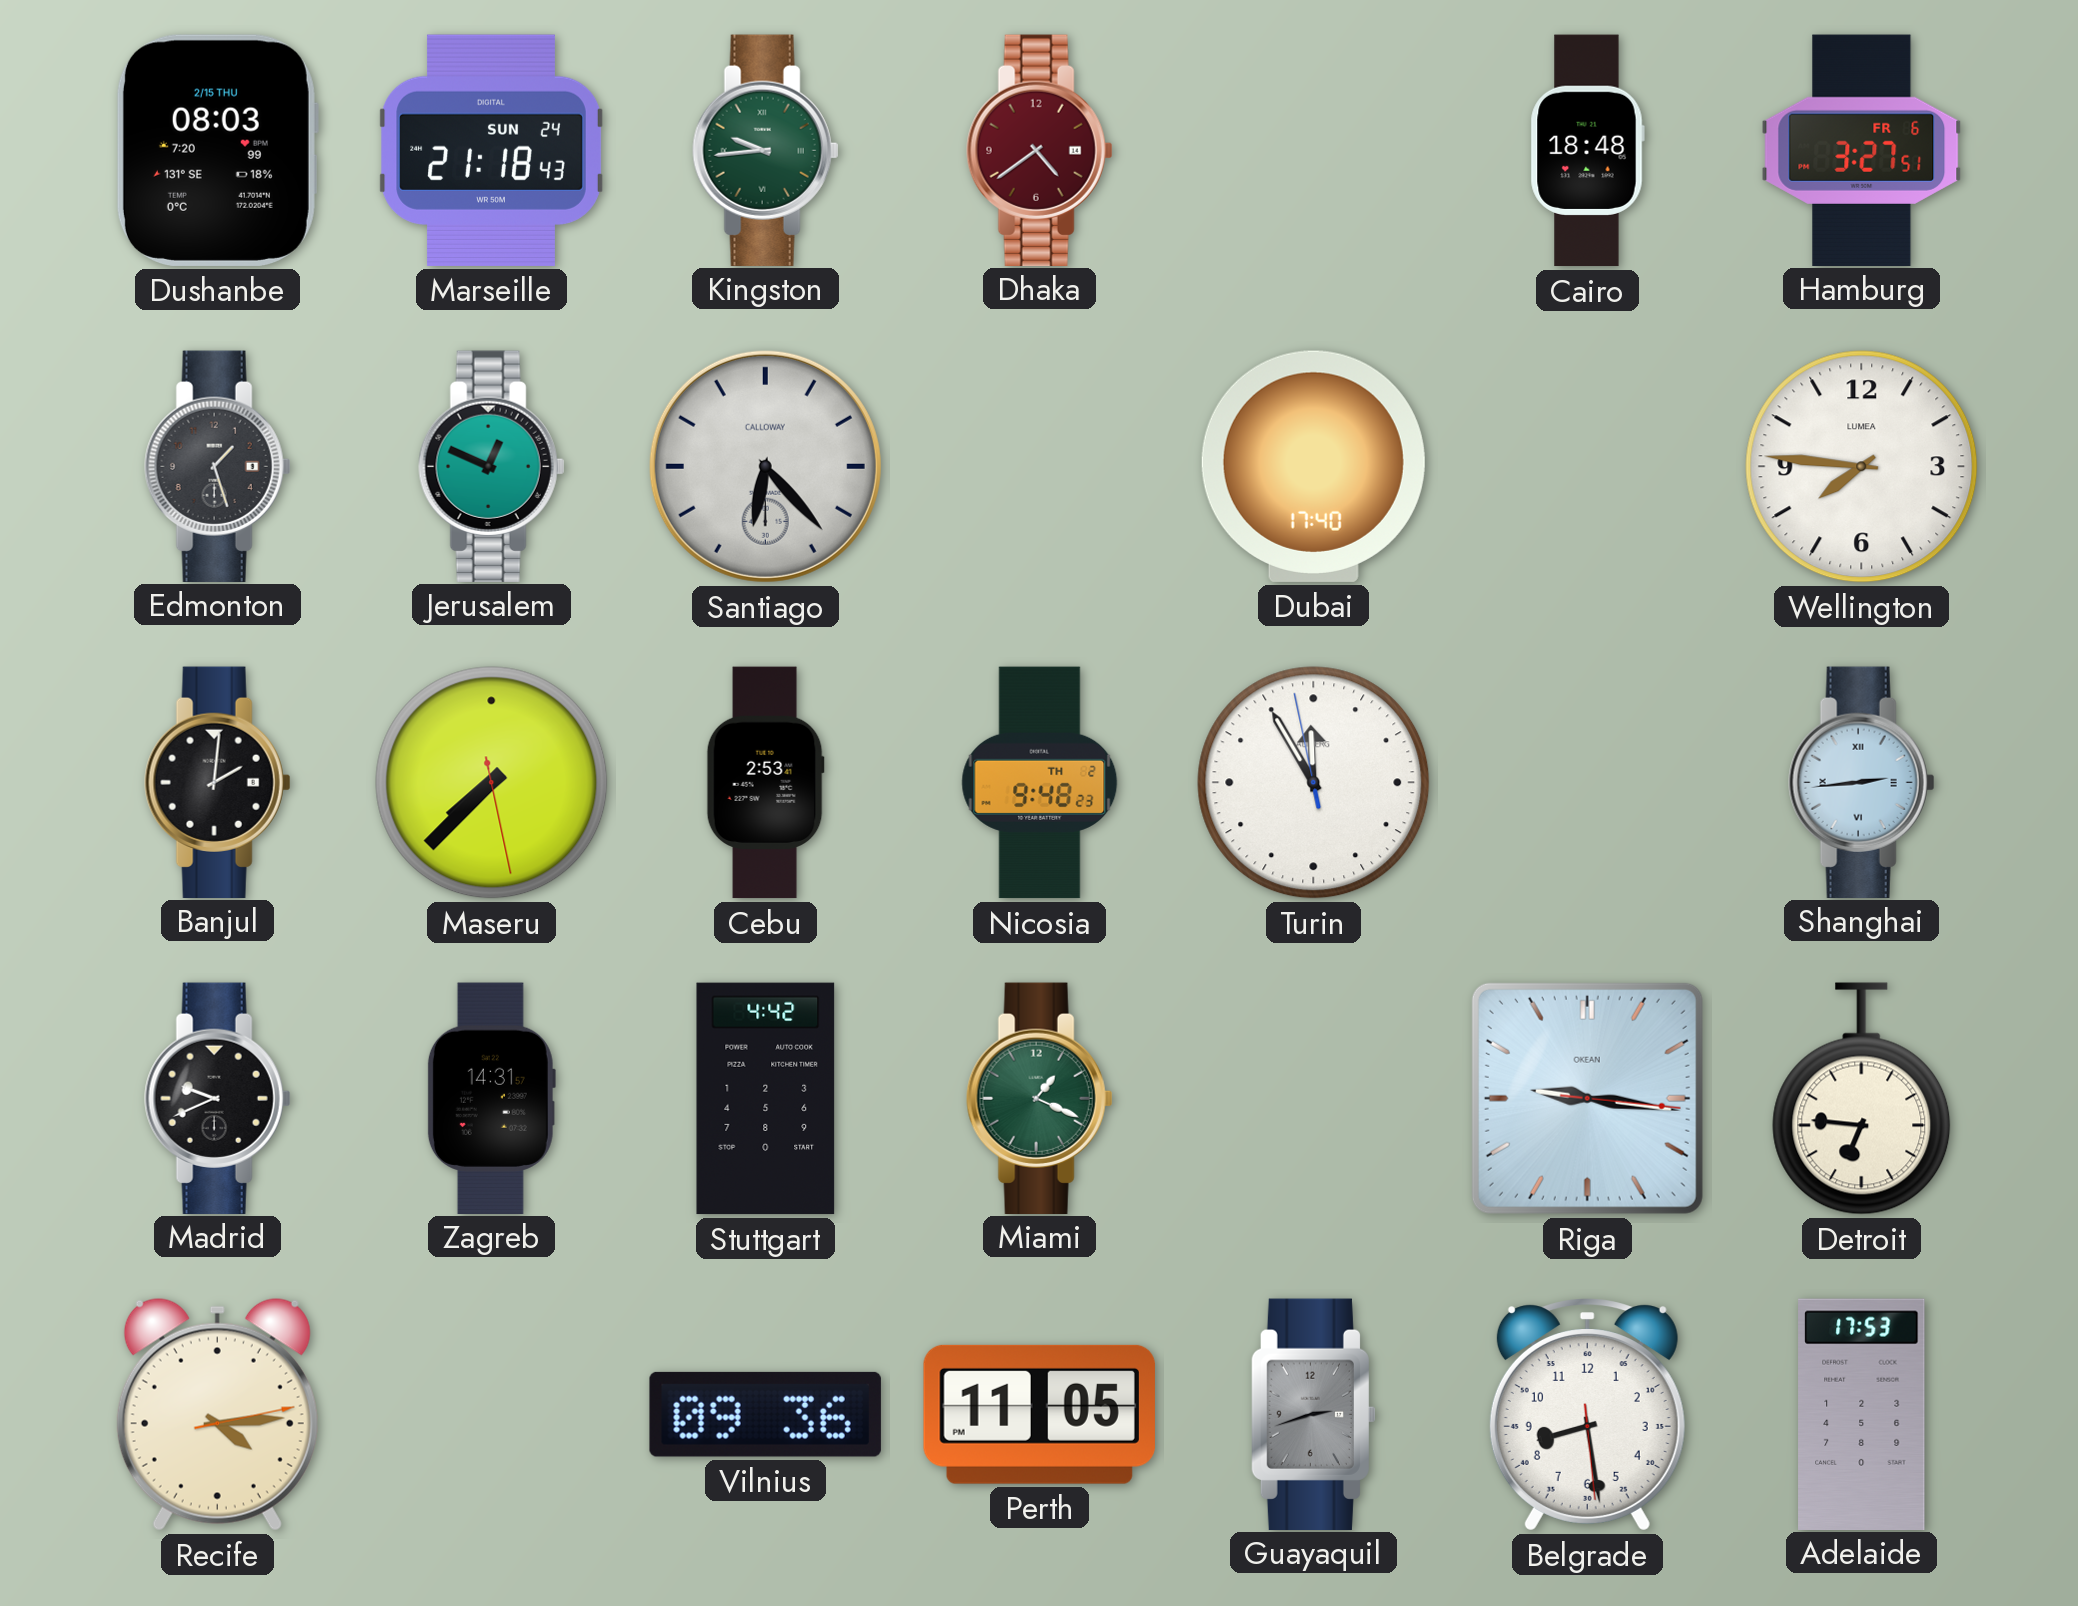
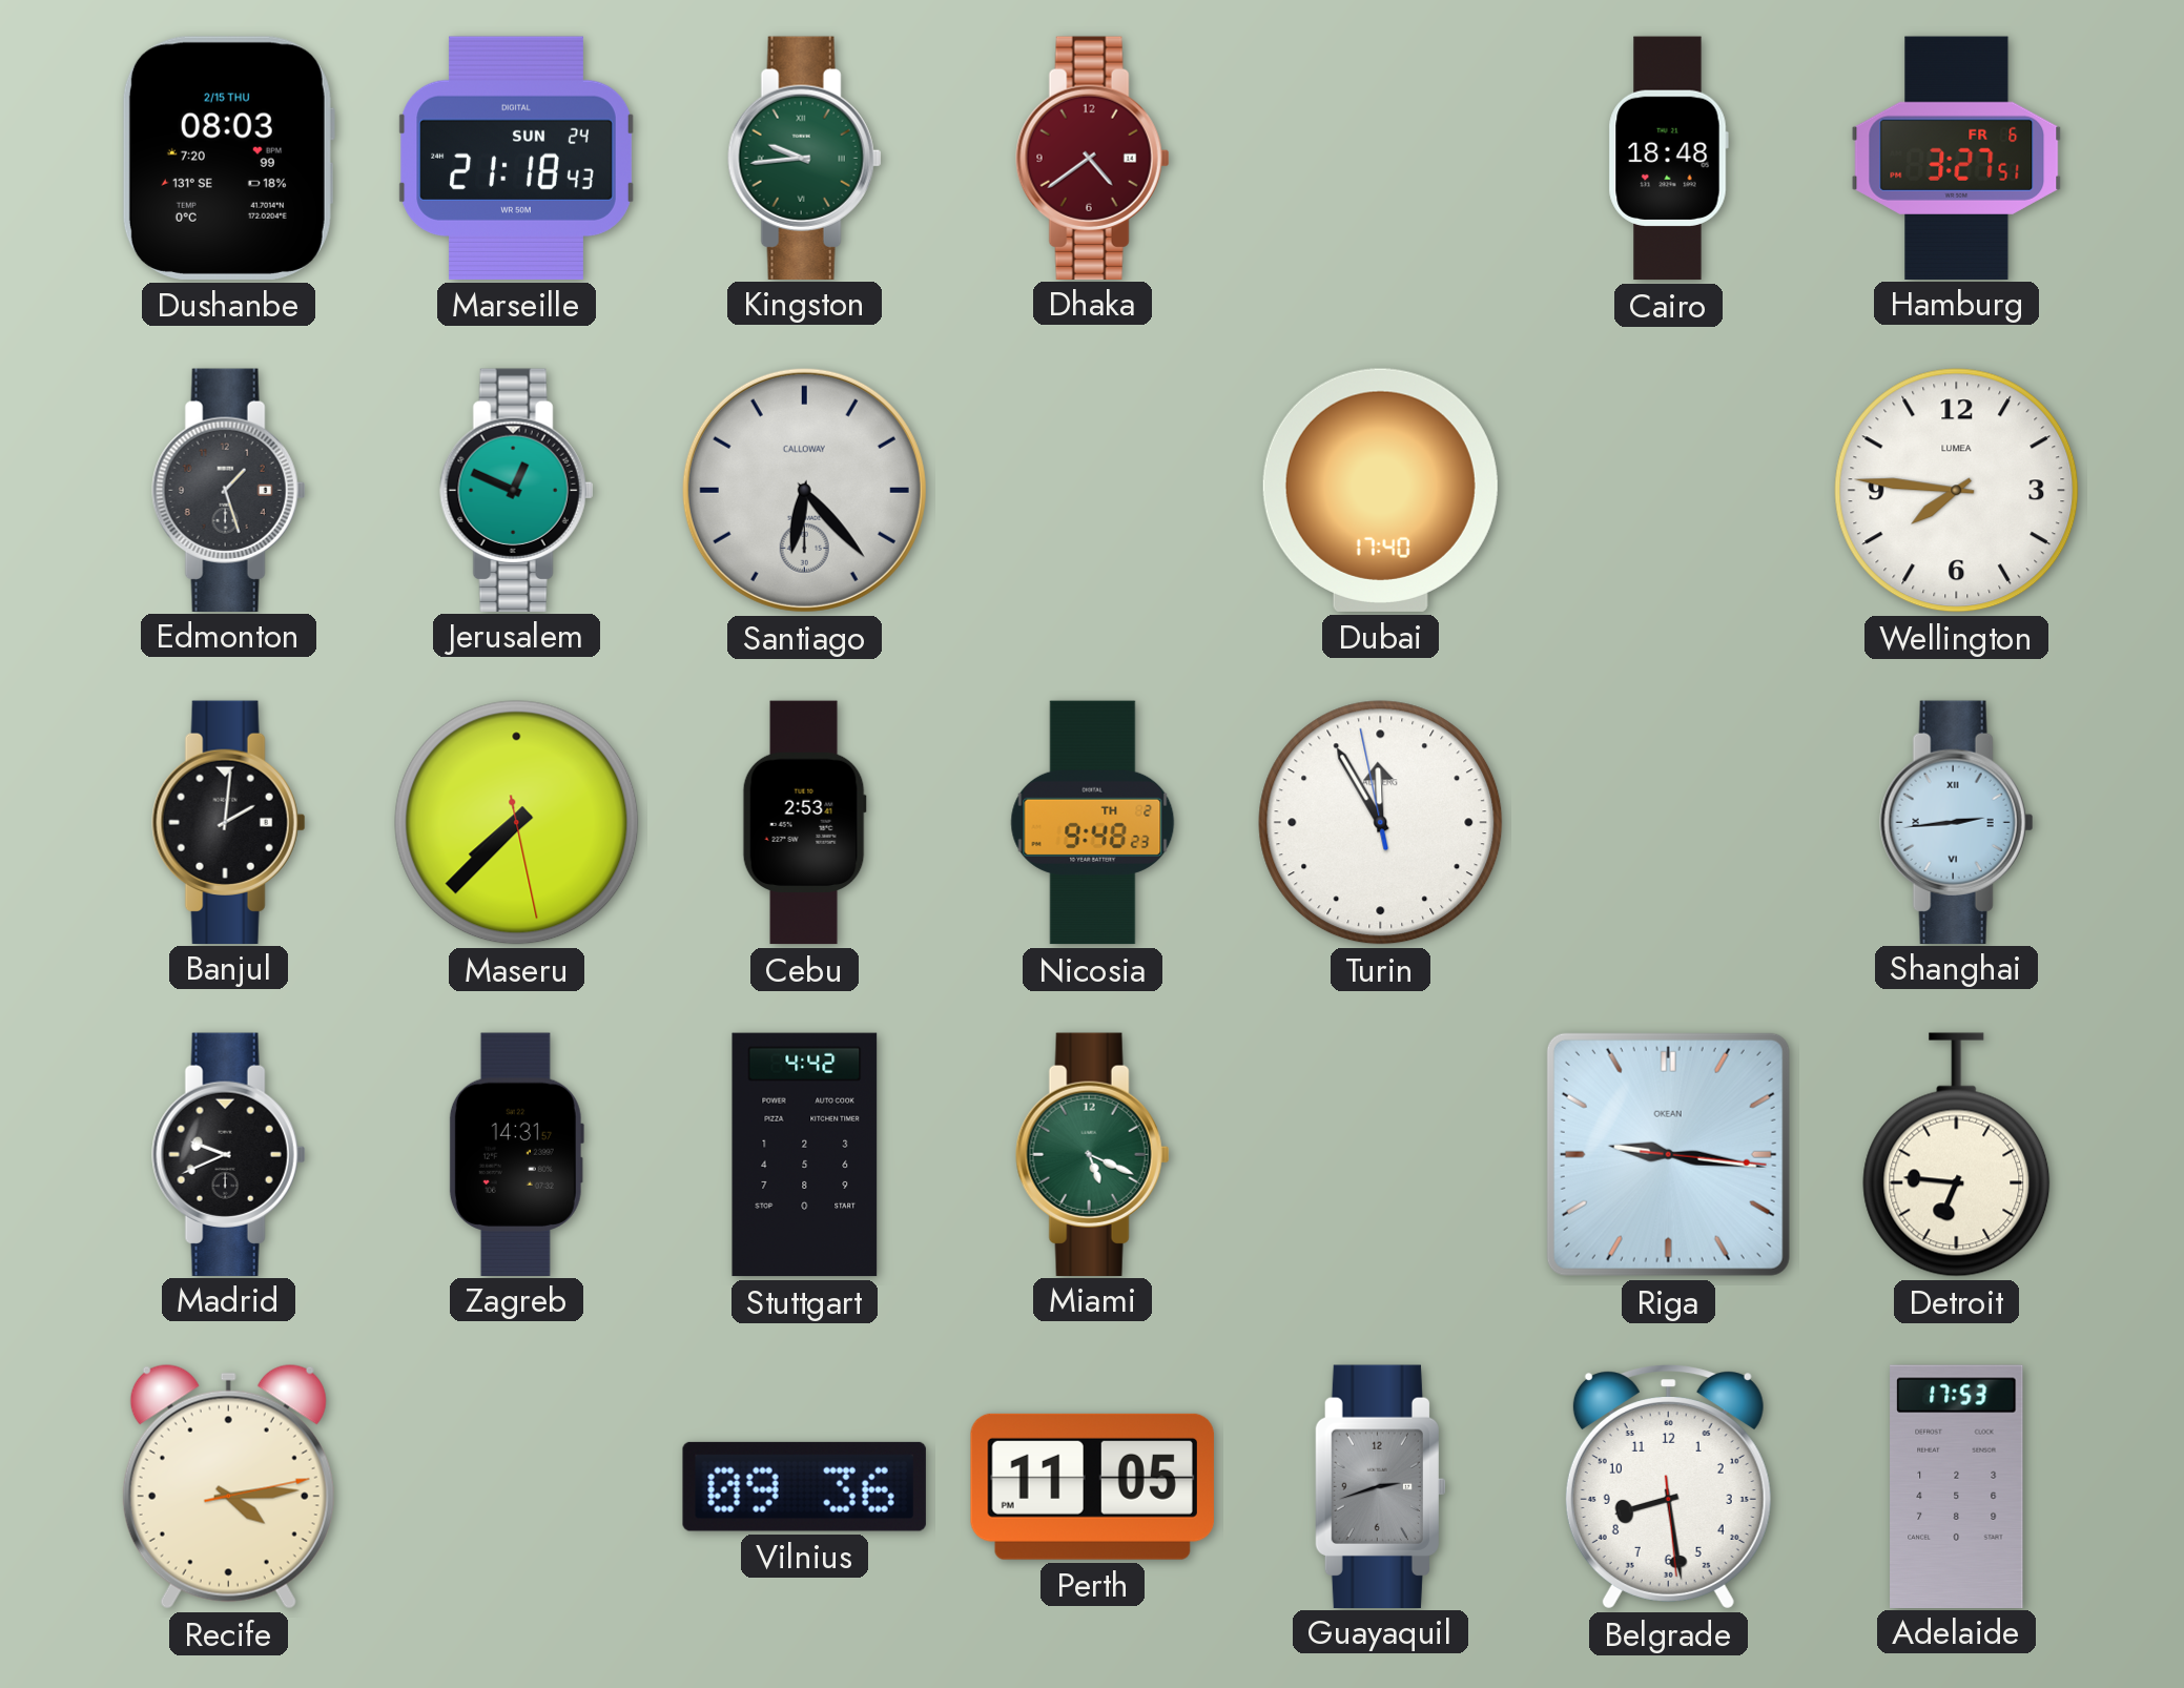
Miami: 1:19 -> 5:19
